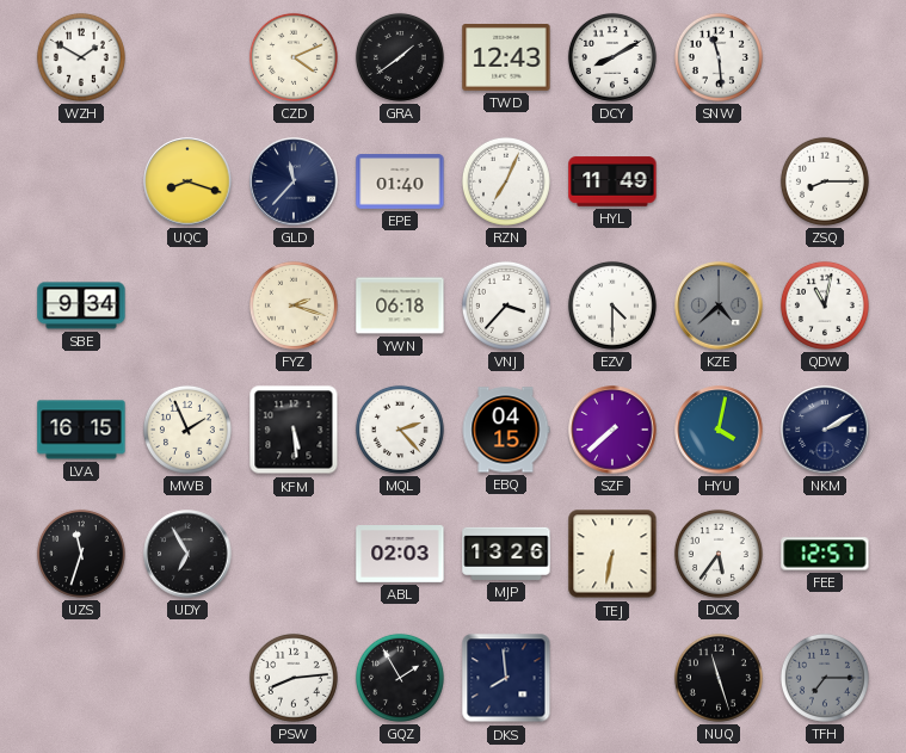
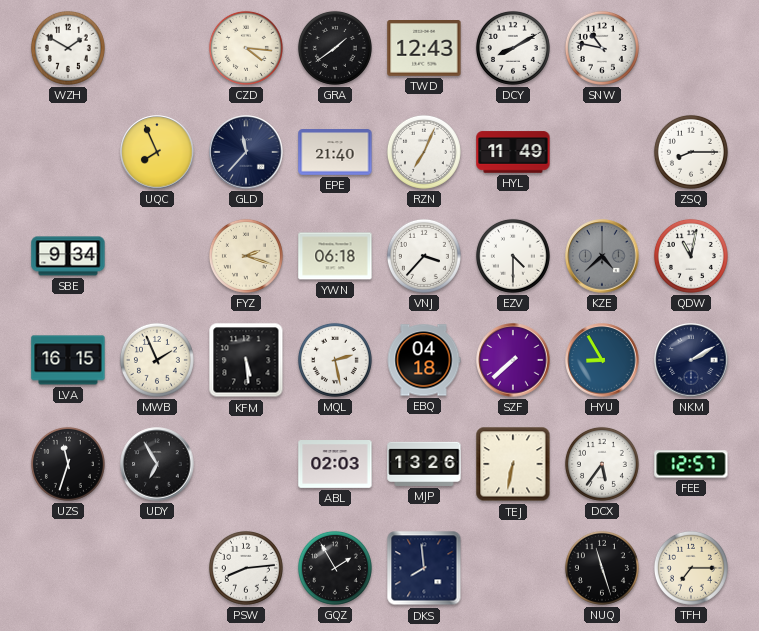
CZD: 4:11 -> 4:16
SNW: 11:29 -> 10:47
UQC: 8:18 -> 7:56
EPE: 01:40 -> 21:40
MQL: 2:23 -> 2:28
EBQ: 04:15 -> 04:18
HYU: 4:02 -> 8:55
TFH dial: grey -> cream
